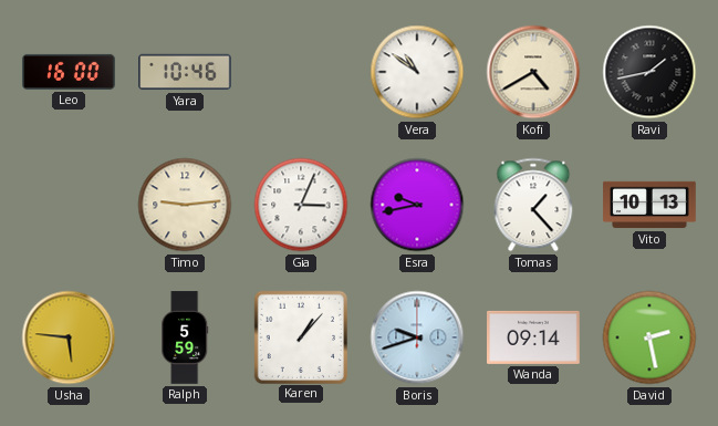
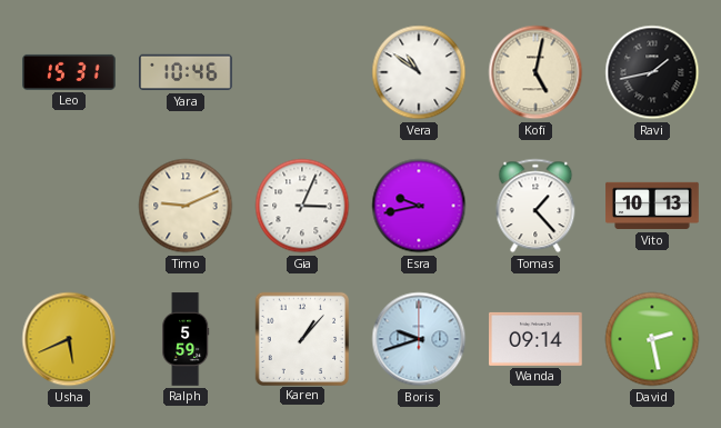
Leo: 16:00 -> 15:31
Kofi: 4:40 -> 5:02
Timo: 9:14 -> 9:11
Usha: 5:46 -> 5:41
